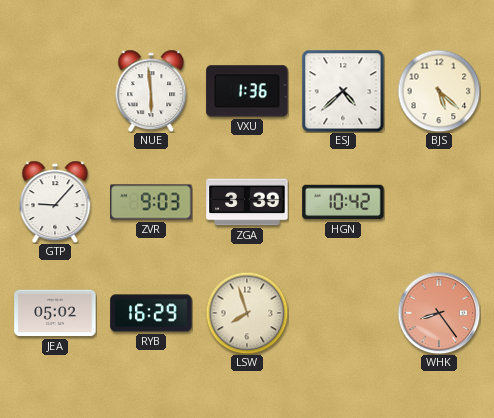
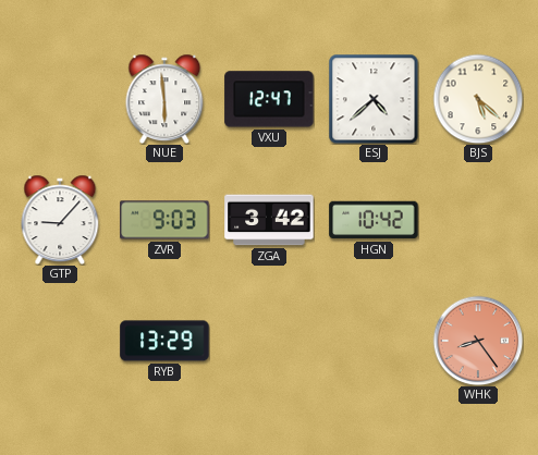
VXU: 1:36 -> 12:47
ZGA: 3:39 -> 3:42
JEA: 05:02 -> none
RYB: 16:29 -> 13:29
LSW: 7:57 -> none
